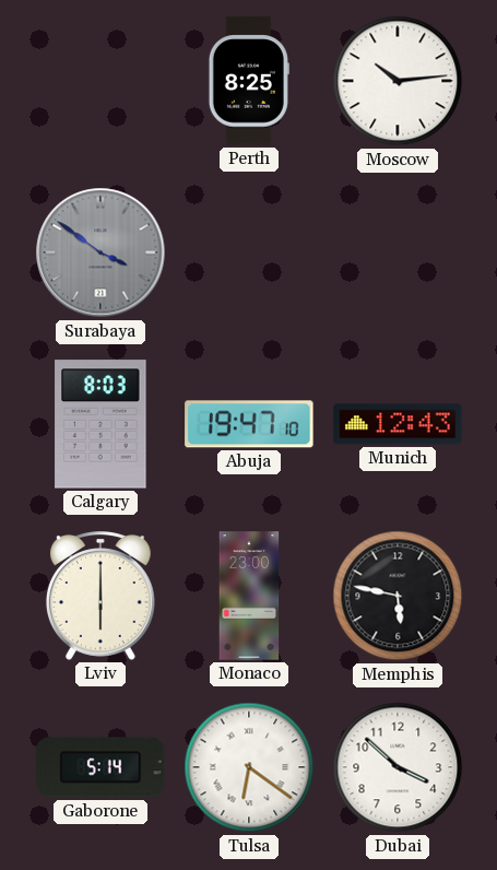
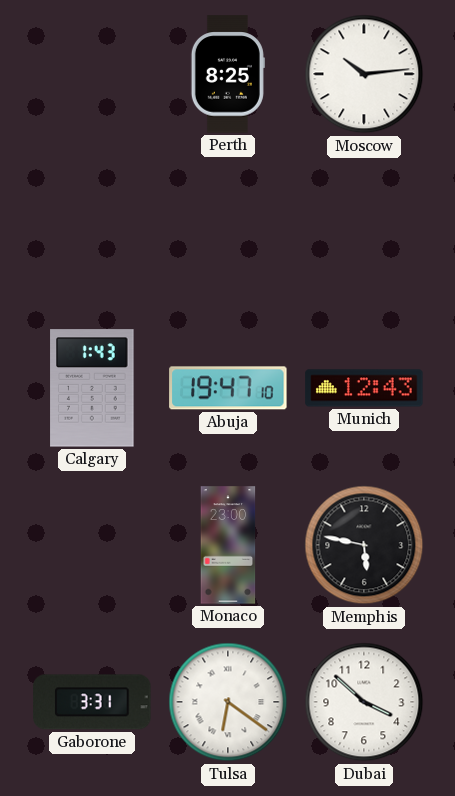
Surabaya: 3:51 -> none
Calgary: 8:03 -> 1:43
Lviv: 6:00 -> none
Gaborone: 5:14 -> 3:31
